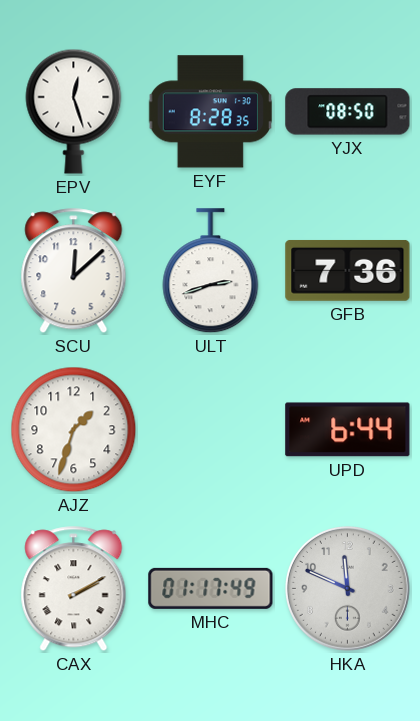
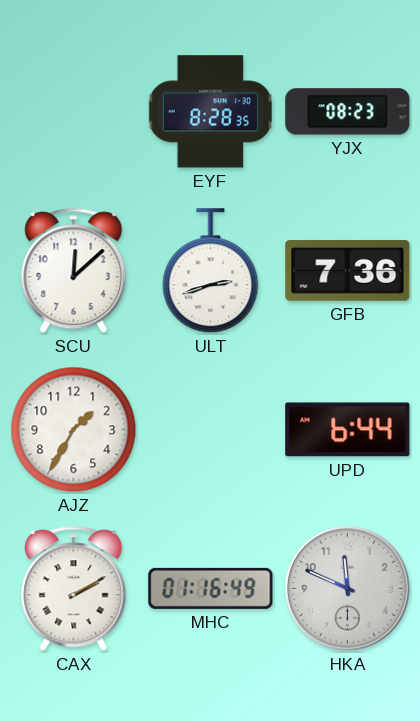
EPV: 12:27 -> none
YJX: 08:50 -> 08:23
AJZ: 1:33 -> 1:35
MHC: 01:17 -> 01:16
